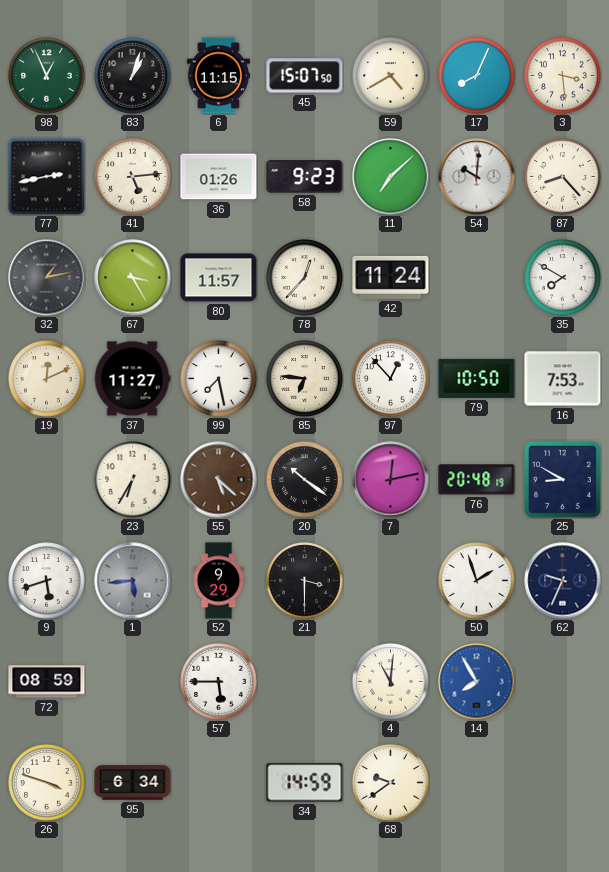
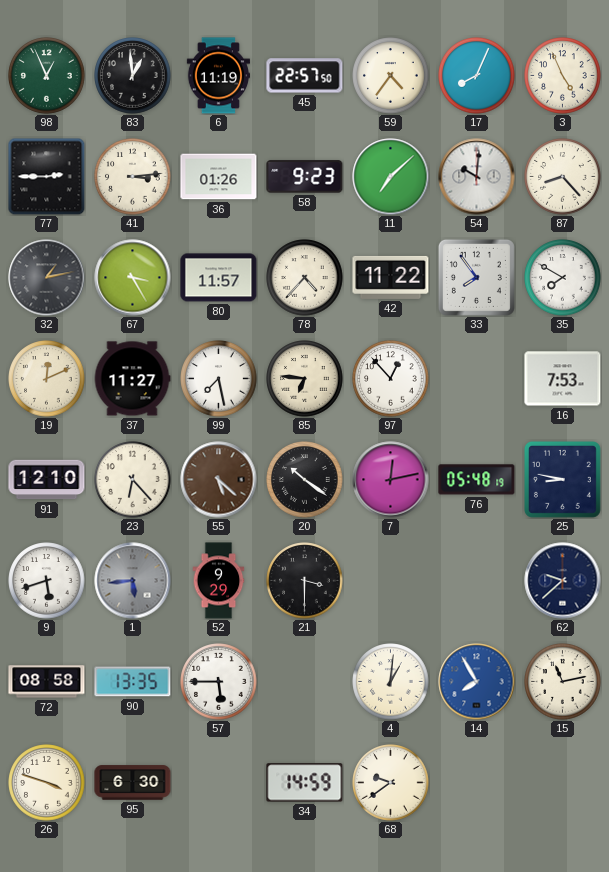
83: 1:03 -> 12:59
6: 11:15 -> 11:19
45: 15:07 -> 22:57
59: 4:40 -> 4:36
3: 3:29 -> 4:56
77: 2:43 -> 2:45
41: 5:14 -> 3:14
78: 12:37 -> 4:37
42: 11:24 -> 11:22
33: none -> 7:54
79: 10:50 -> none
91: none -> 12:10
23: 6:35 -> 6:23
76: 20:48 -> 05:48
25: 8:50 -> 8:47
50: 1:57 -> none
62: 9:34 -> 9:38
72: 08:59 -> 08:58
90: none -> 13:35
4: 11:01 -> 1:01
15: none -> 11:13
95: 6:34 -> 6:30
